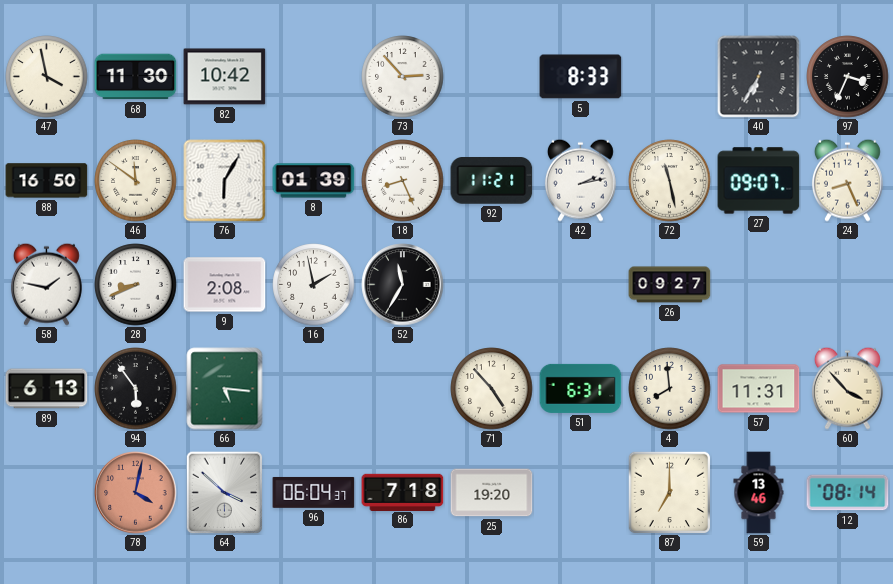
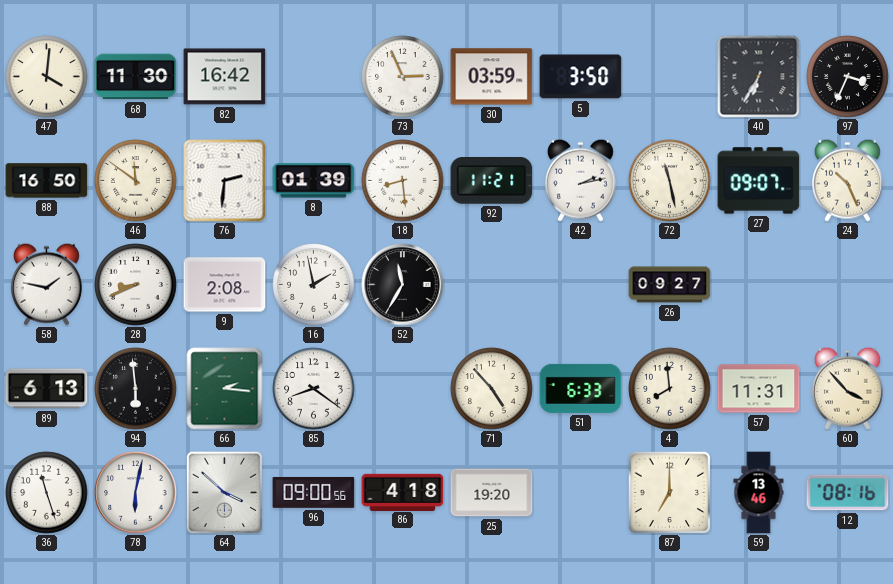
47: 3:58 -> 4:01
82: 10:42 -> 16:42
73: 2:53 -> 2:56
30: none -> 03:59
5: 8:33 -> 3:50
76: 6:05 -> 2:31
18: 8:26 -> 8:29
24: 8:26 -> 10:26
94: 5:54 -> 5:59
66: 5:16 -> 2:16
85: none -> 8:21
51: 6:31 -> 6:33
36: none -> 11:27
78: 4:02 -> 6:02
78 dial: salmon -> white
96: 06:04 -> 09:00
86: 7:18 -> 4:18
12: 08:14 -> 08:16
